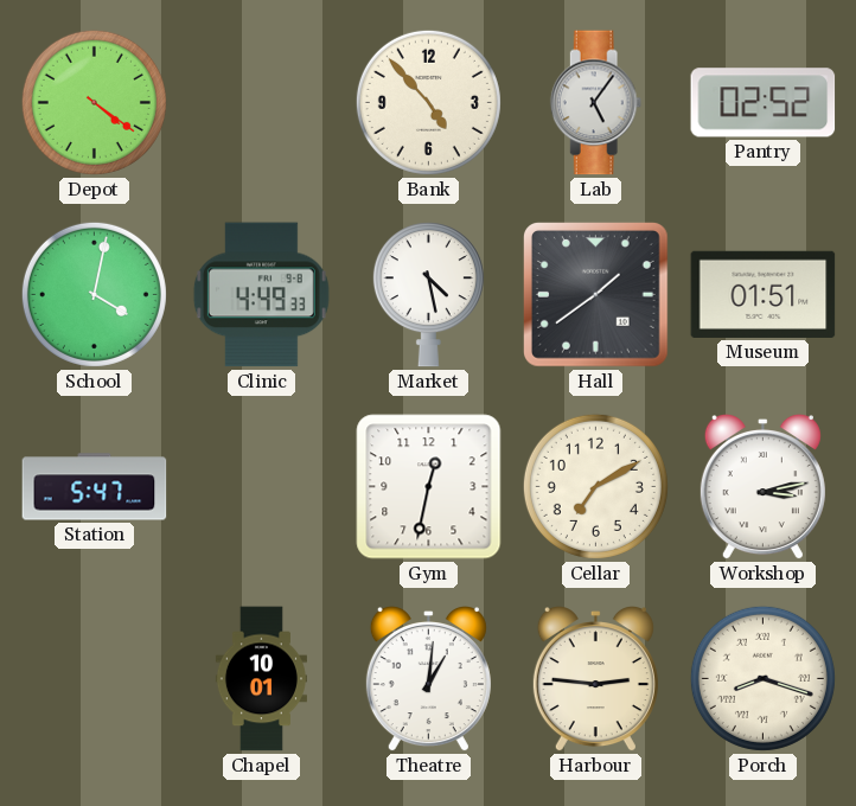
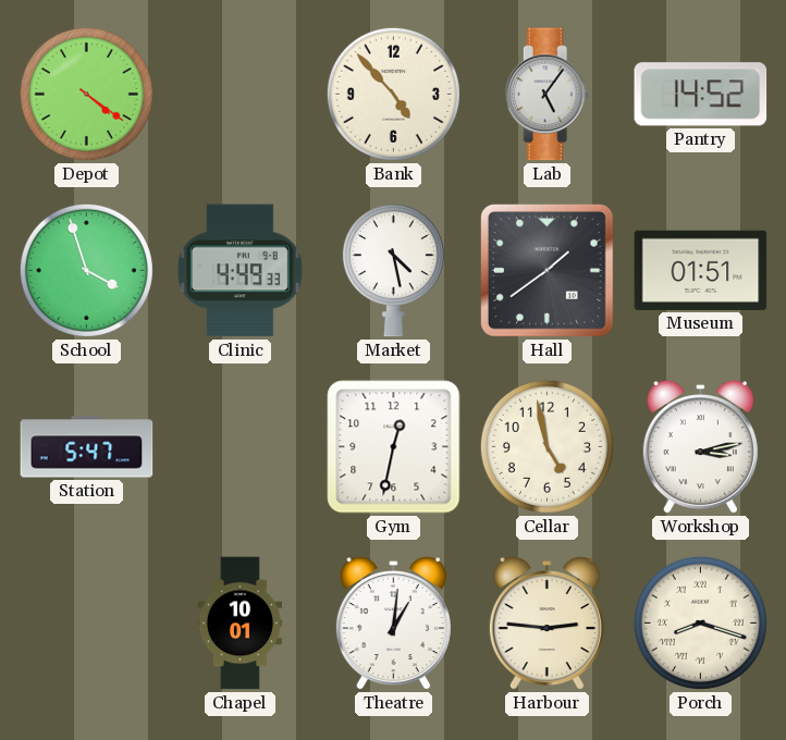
Pantry: 02:52 -> 14:52
School: 4:02 -> 3:57
Cellar: 7:10 -> 4:58
